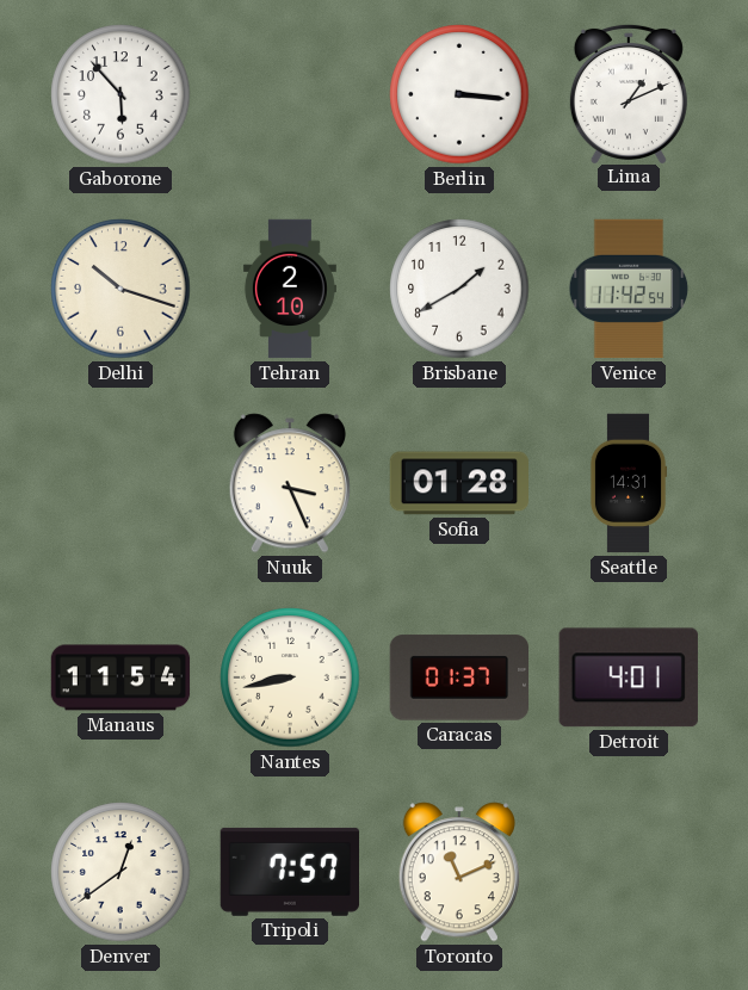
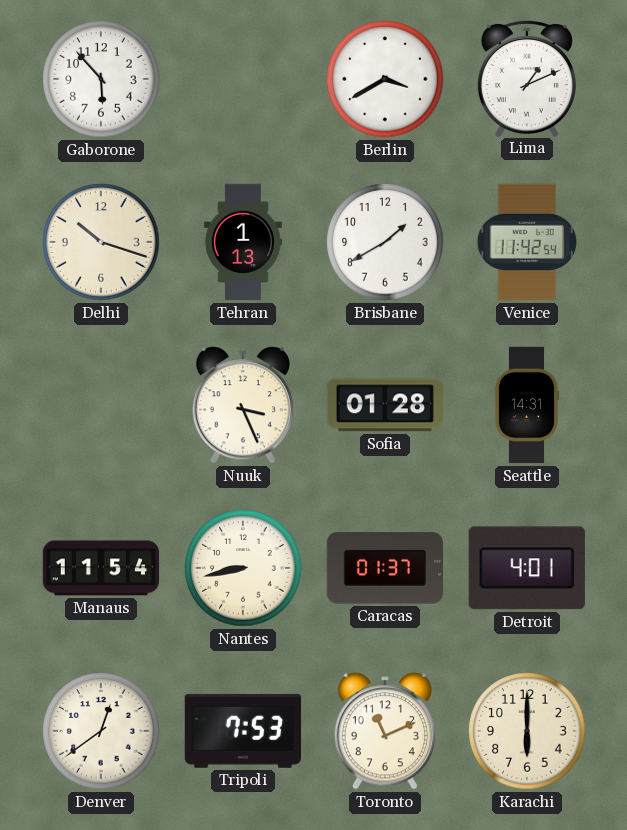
Berlin: 3:16 -> 3:40
Tehran: 2:10 -> 1:13
Tripoli: 7:57 -> 7:53
Karachi: none -> 6:00
